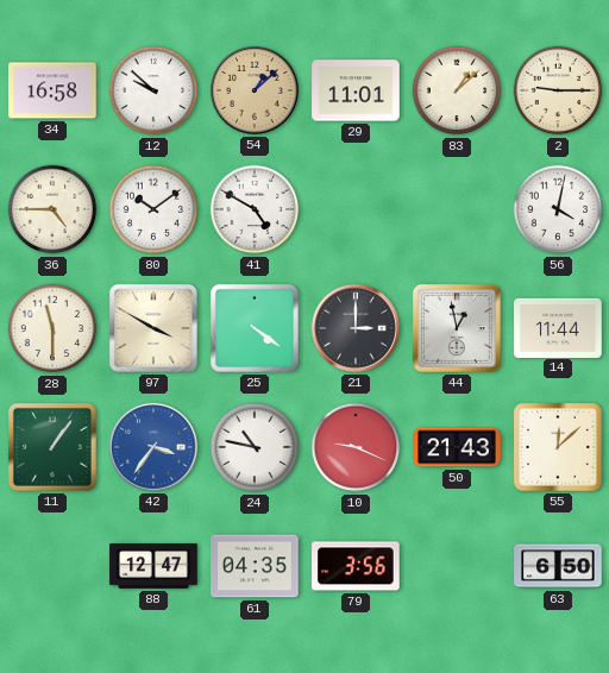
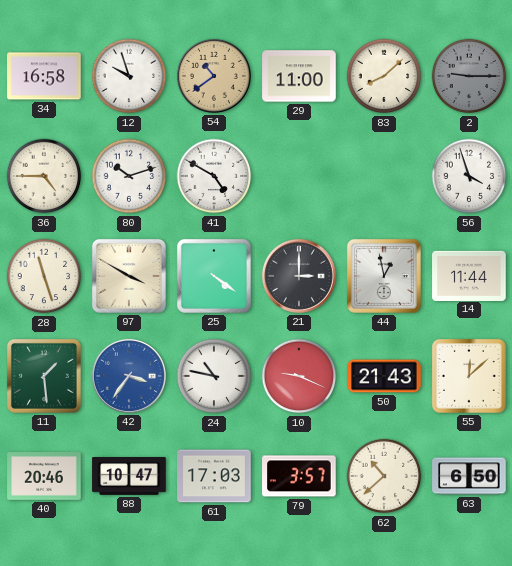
12: 9:52 -> 9:57
54: 1:08 -> 10:39
29: 11:01 -> 11:00
83: 1:08 -> 8:08
2 dial: cream -> grey
80: 10:09 -> 10:12
56: 4:02 -> 3:57
28: 11:30 -> 11:27
11: 1:06 -> 1:29
40: none -> 20:46
88: 12:47 -> 10:47
61: 04:35 -> 17:03
79: 3:56 -> 3:57
62: none -> 10:38
